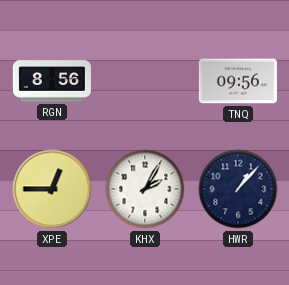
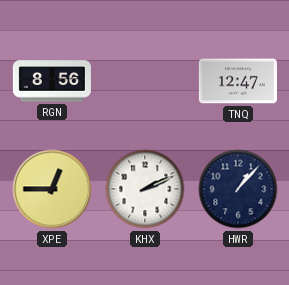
TNQ: 09:56 -> 12:47
KHX: 2:05 -> 2:11
